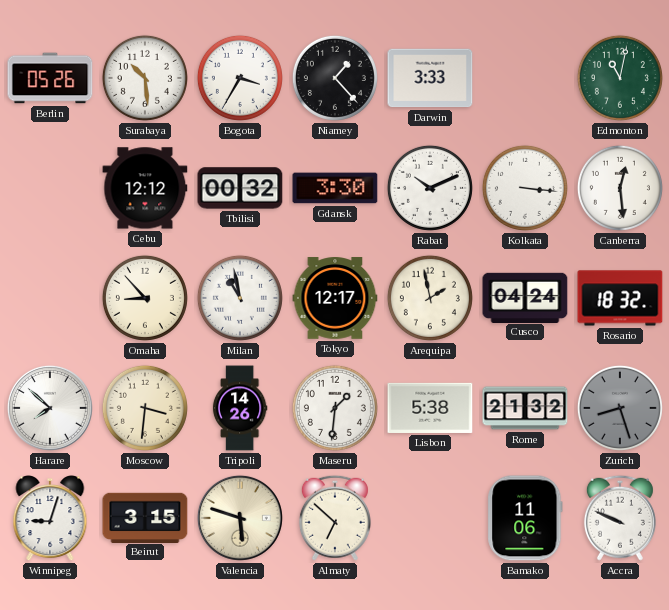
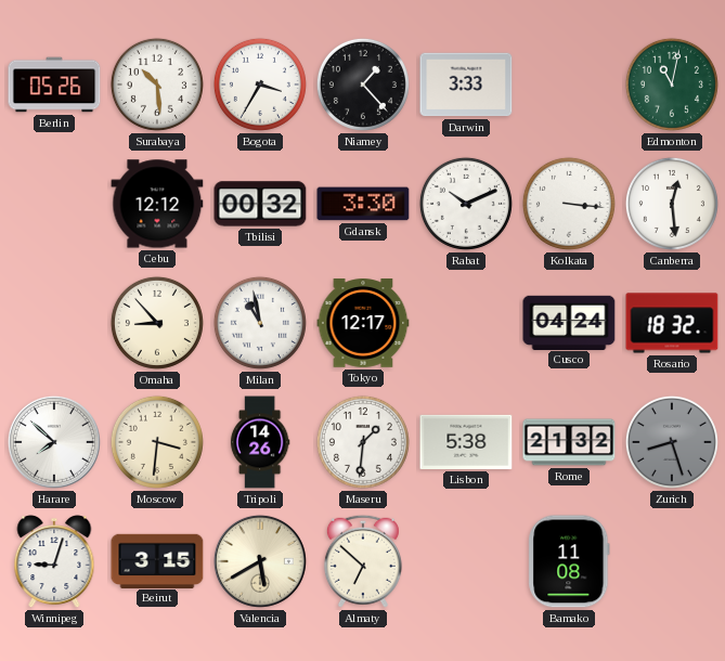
Arequipa: 1:58 -> none
Valencia: 5:48 -> 5:40
Bamako: 11:06 -> 11:08
Accra: 9:49 -> none
